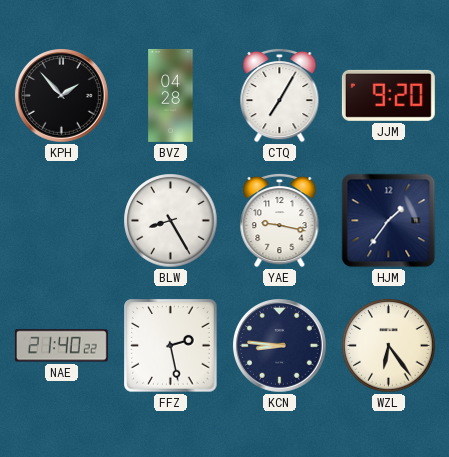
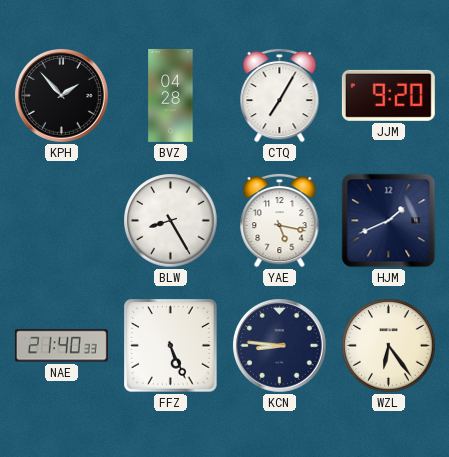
YAE: 9:17 -> 5:17
HJM: 1:36 -> 1:41
NAE: 21:40:22 -> 21:40:33
FFZ: 2:28 -> 5:26
